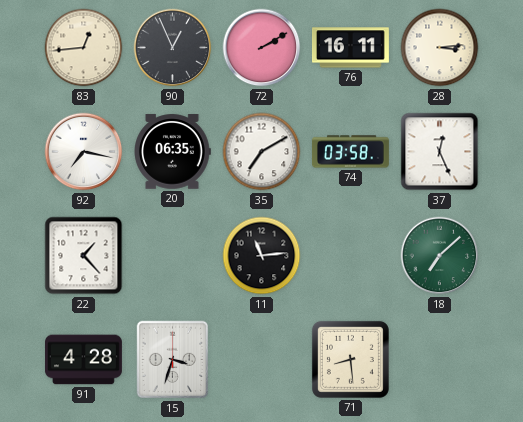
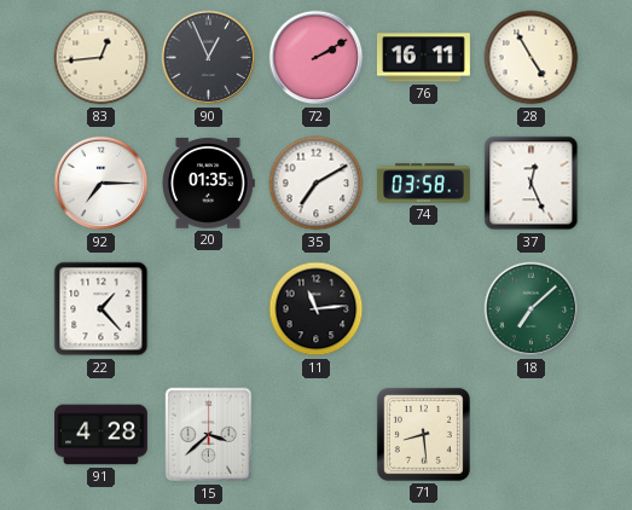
28: 3:14 -> 4:55
92: 7:17 -> 7:15
20: 06:35 -> 01:35
15: 3:33 -> 3:38
